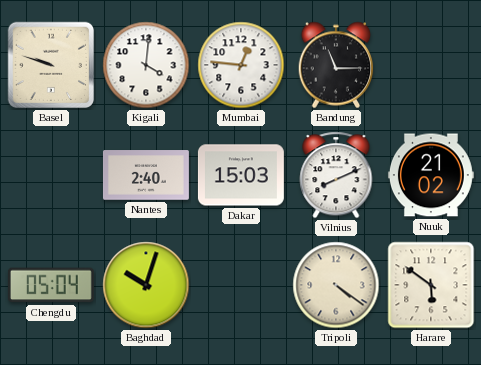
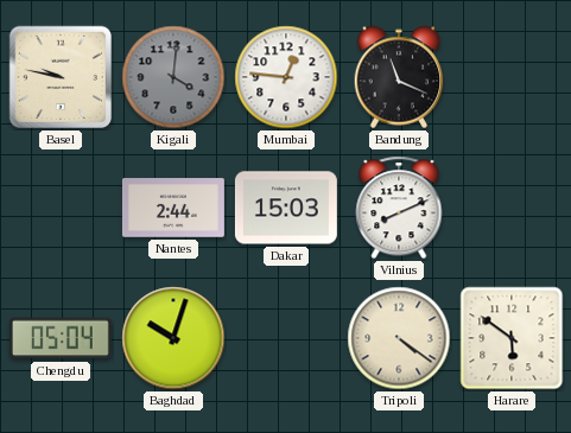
Basel: 9:48 -> 9:47
Kigali dial: white -> grey
Bandung: 11:15 -> 11:19
Nantes: 2:40 -> 2:44
Nuuk: 21:02 -> none
